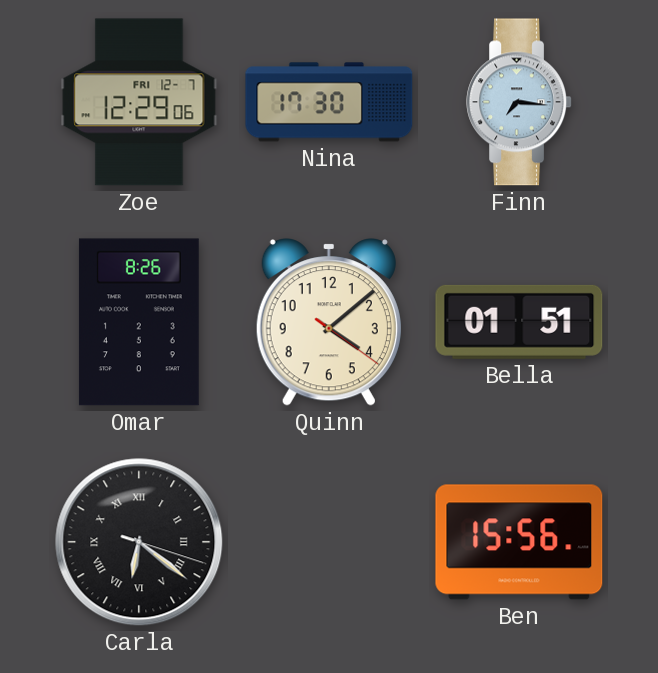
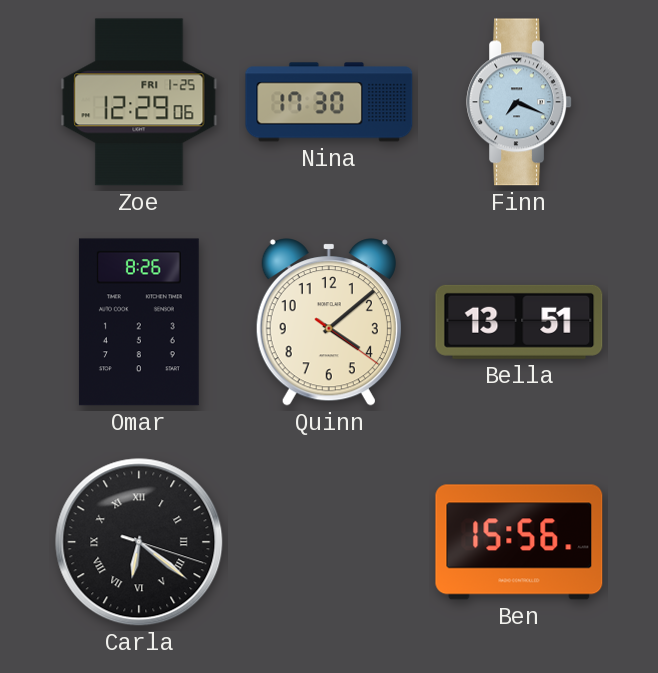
Zoe date: FRI 12-7 -> FRI 1-25
Finn: 7:16 -> 7:19
Bella: 01:51 -> 13:51
